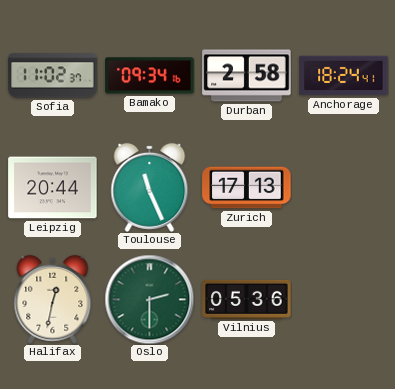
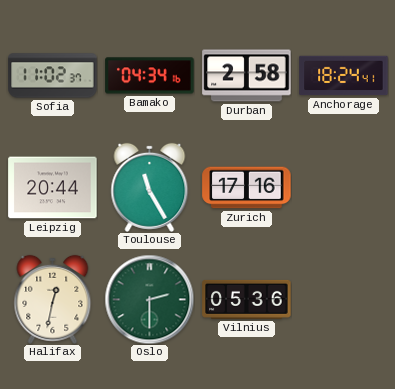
Bamako: 09:34 -> 04:34
Toulouse: 11:26 -> 11:25
Zurich: 17:13 -> 17:16
